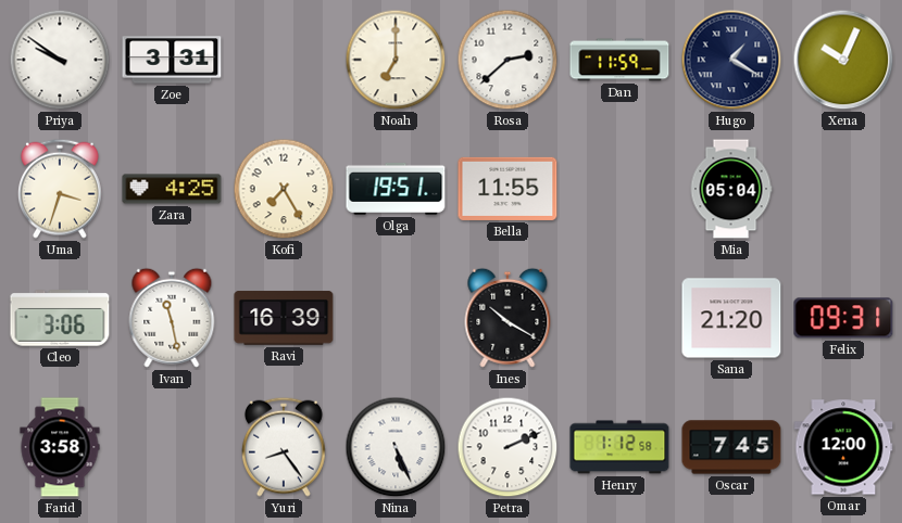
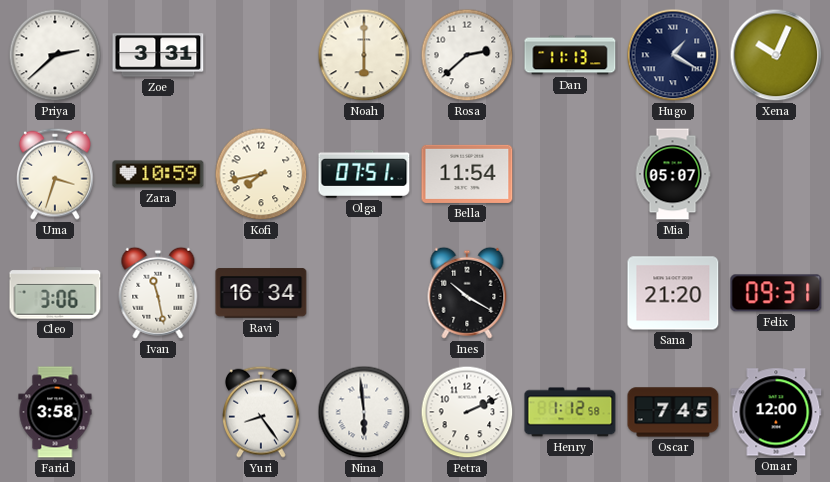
Priya: 9:51 -> 2:38
Noah: 7:00 -> 6:00
Dan: 11:59 -> 11:13
Zara: 4:25 -> 10:59
Kofi: 7:25 -> 7:43
Olga: 19:51 -> 07:51
Bella: 11:55 -> 11:54
Mia: 05:04 -> 05:07
Ravi: 16:39 -> 16:34
Nina: 5:26 -> 5:59
